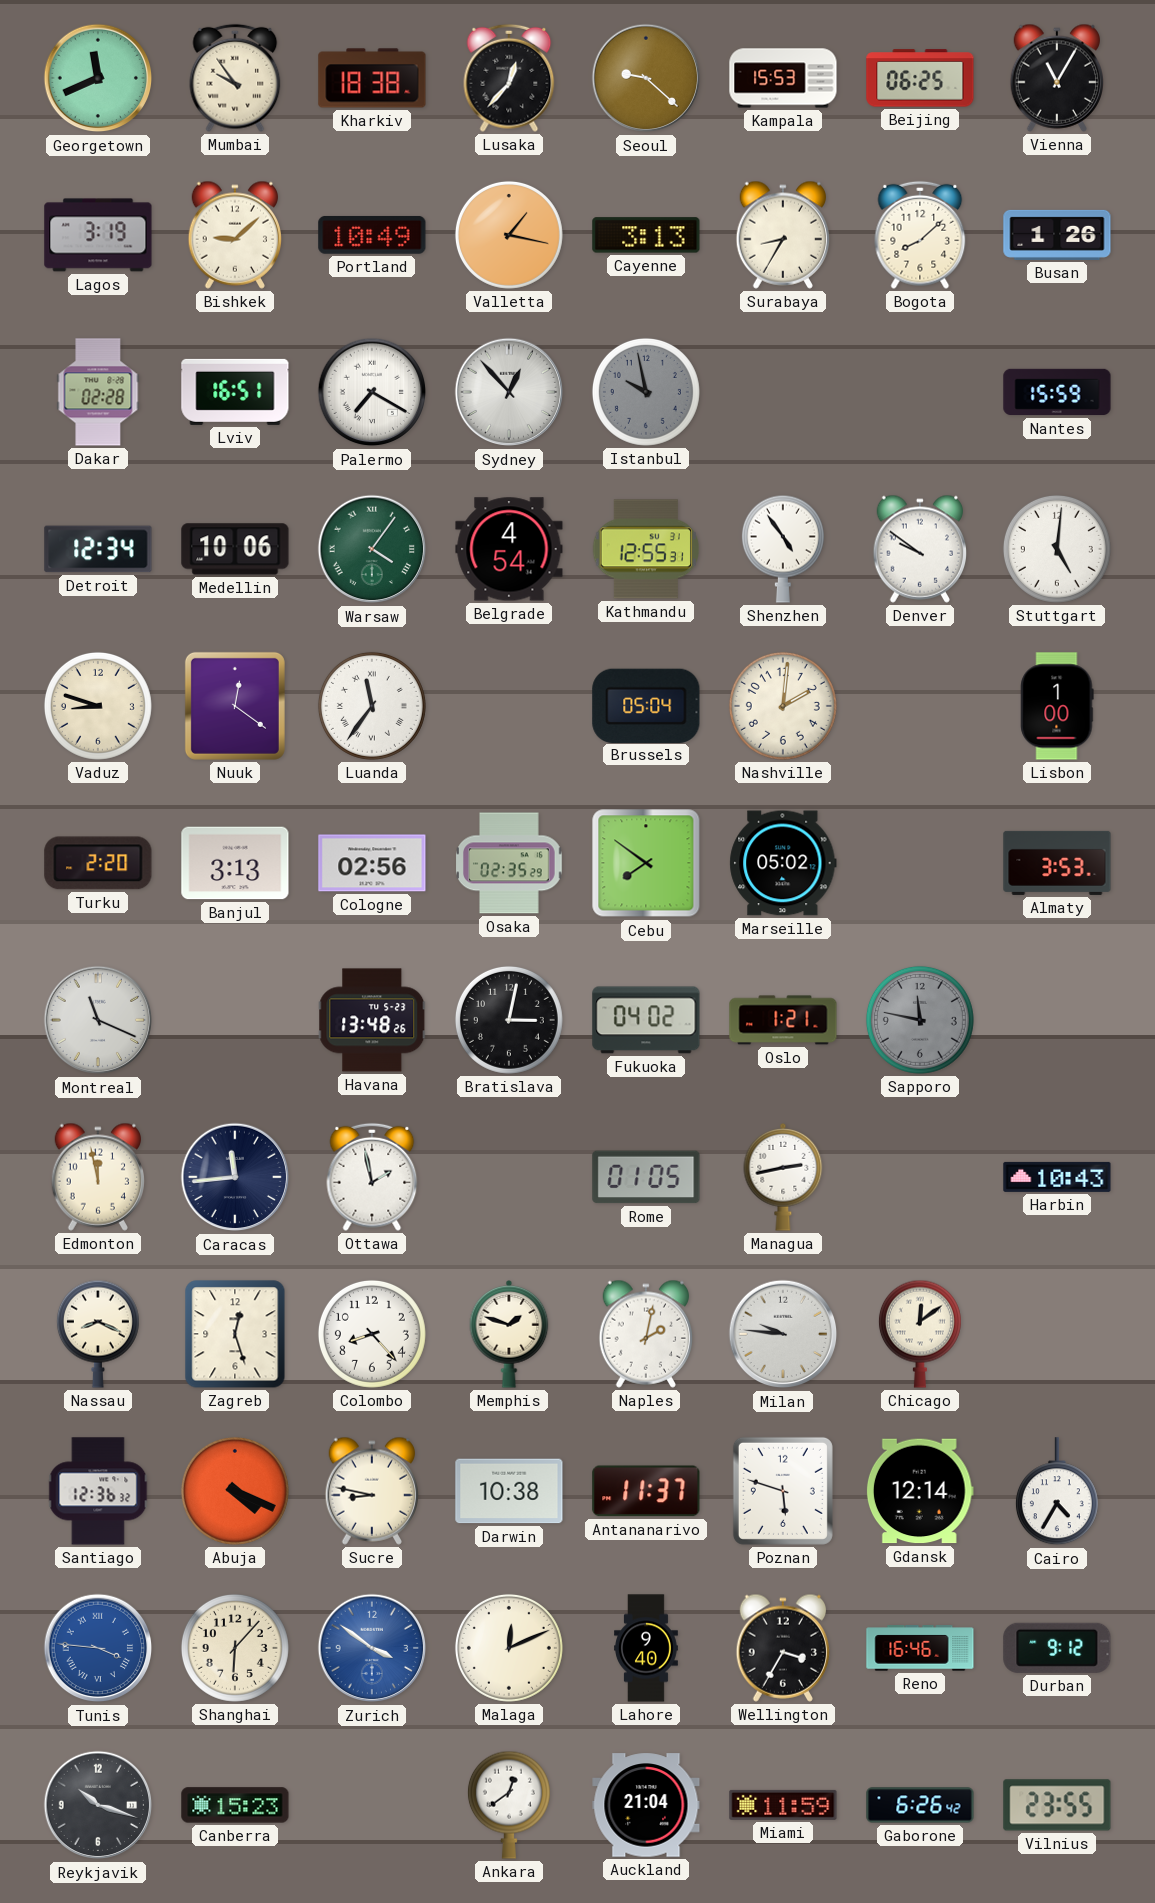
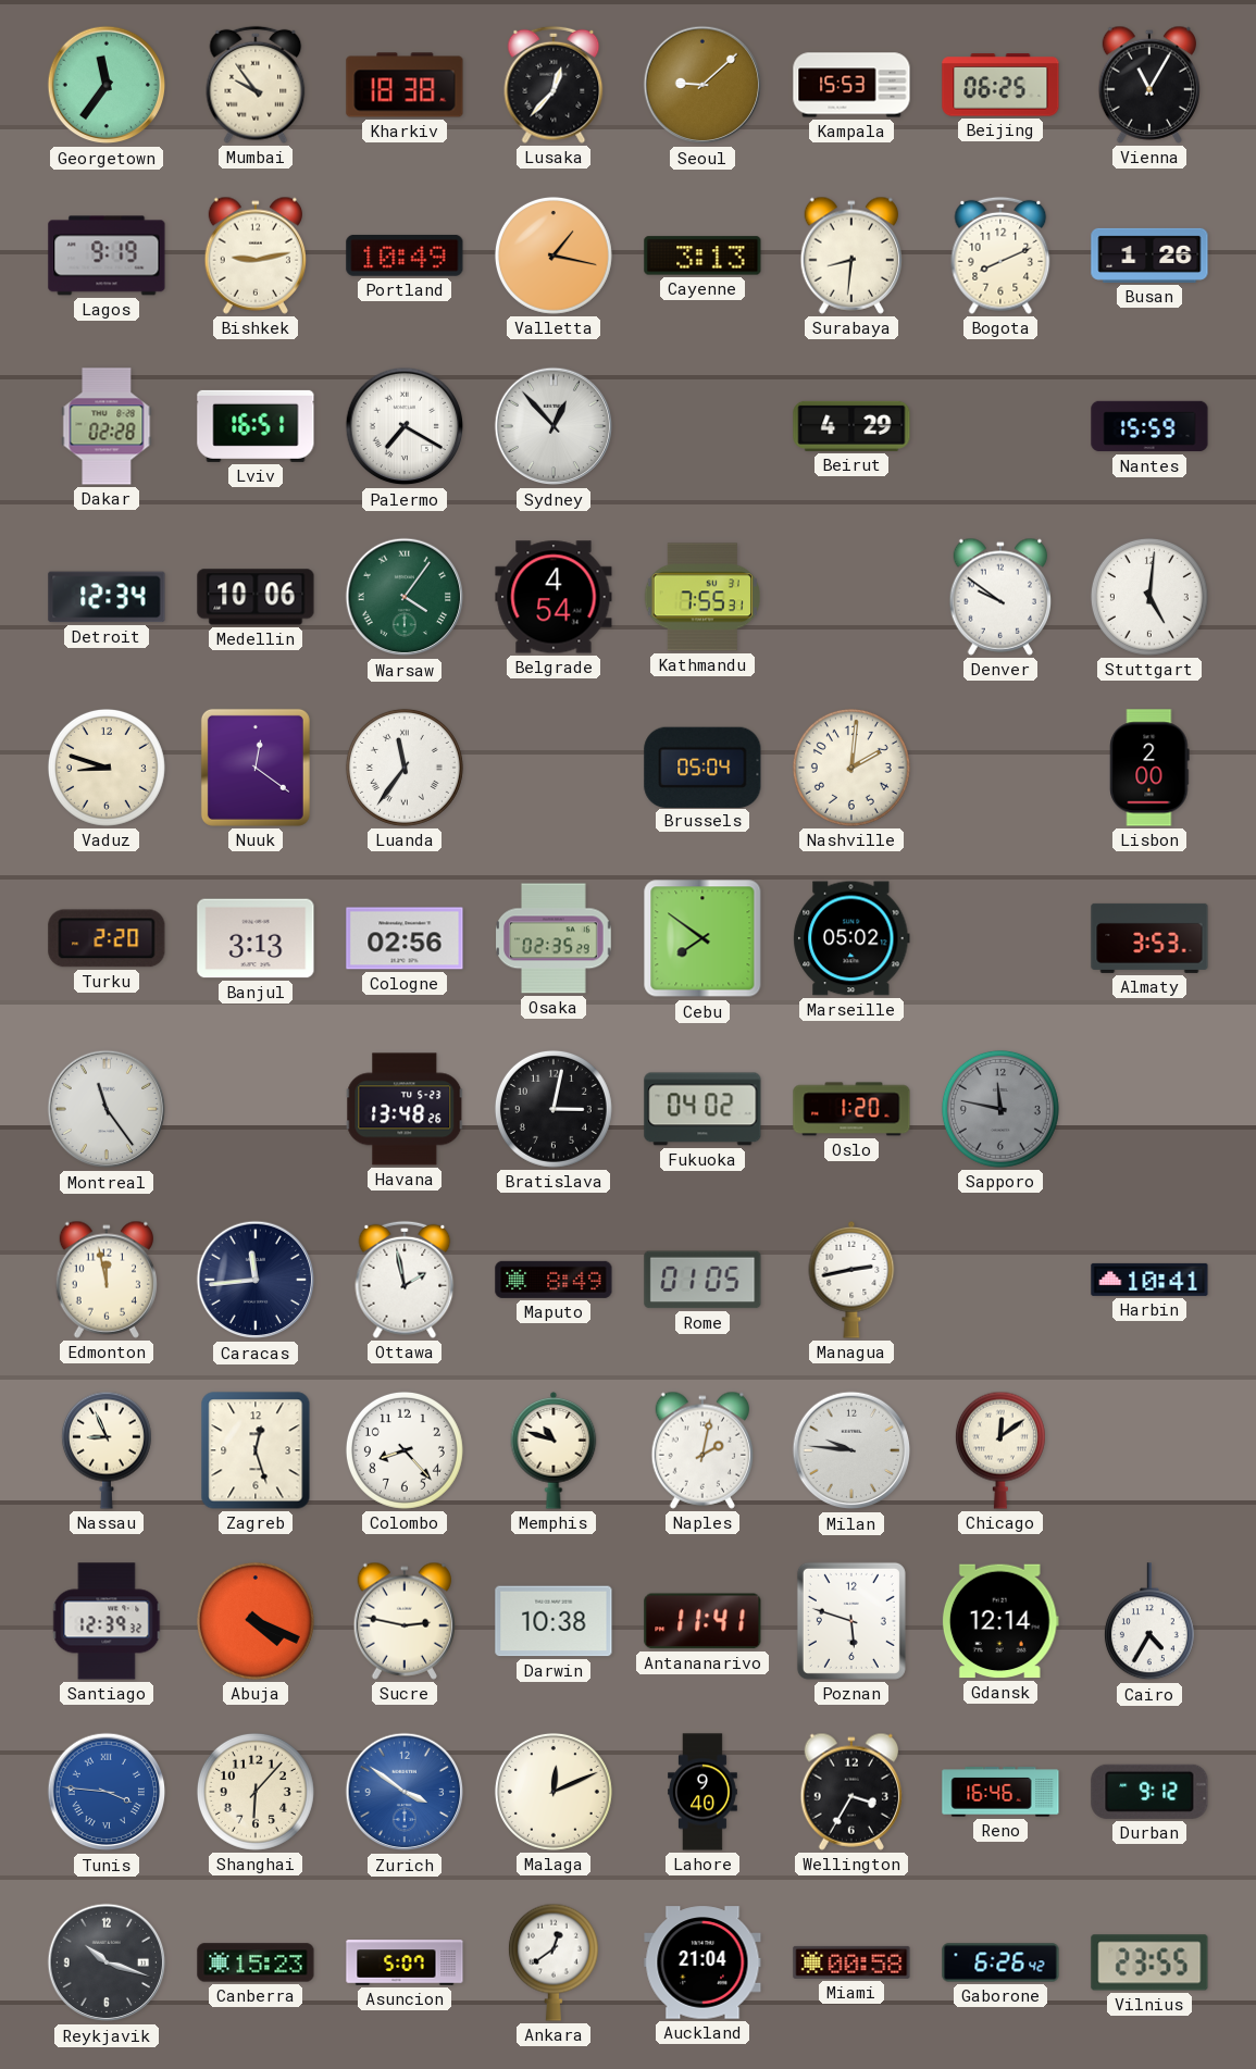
Georgetown: 11:41 -> 11:36
Seoul: 9:22 -> 9:08
Lagos: 3:19 -> 9:19
Bishkek: 9:08 -> 9:13
Surabaya: 8:35 -> 8:31
Bogota: 8:08 -> 8:11
Istanbul: 9:58 -> none
Beirut: none -> 4:29
Kathmandu: 12:55 -> 7:55
Shenzhen: 4:54 -> none
Lisbon: 1:00 -> 2:00
Montreal: 11:19 -> 11:24
Oslo: 1:21 -> 1:20
Maputo: none -> 8:49
Harbin: 10:43 -> 10:41
Nassau: 8:19 -> 8:56
Memphis: 1:48 -> 10:48
Santiago: 12:36 -> 12:39
Sucre: 8:47 -> 2:47
Antananarivo: 11:37 -> 11:41
Asuncion: none -> 5:07
Miami: 11:59 -> 00:58
